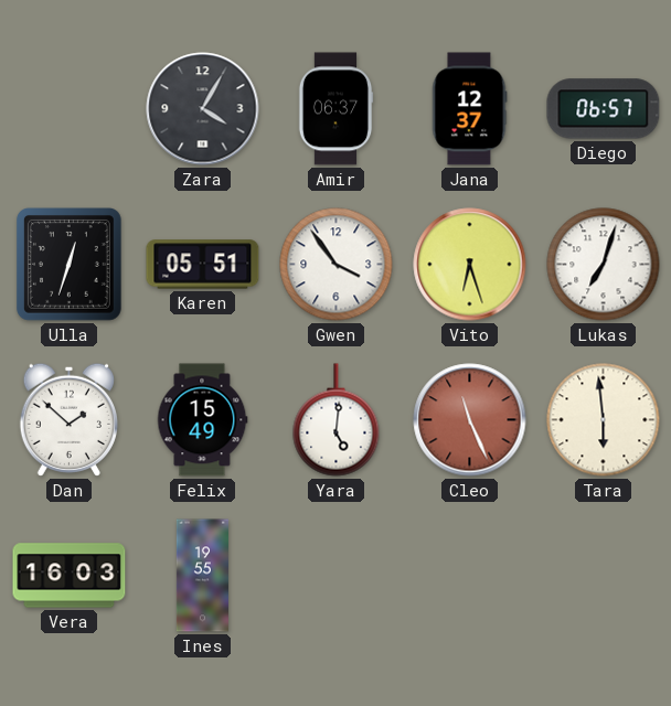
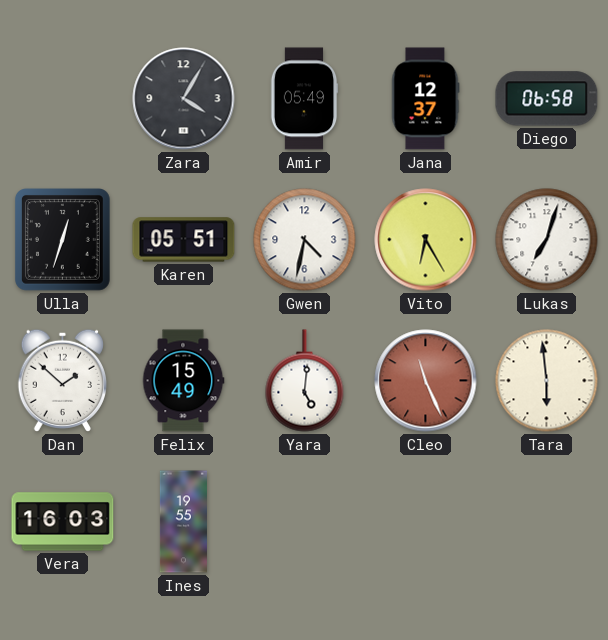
Amir: 06:37 -> 05:49
Diego: 06:57 -> 06:58
Gwen: 3:54 -> 4:32
Vito: 6:27 -> 6:25
